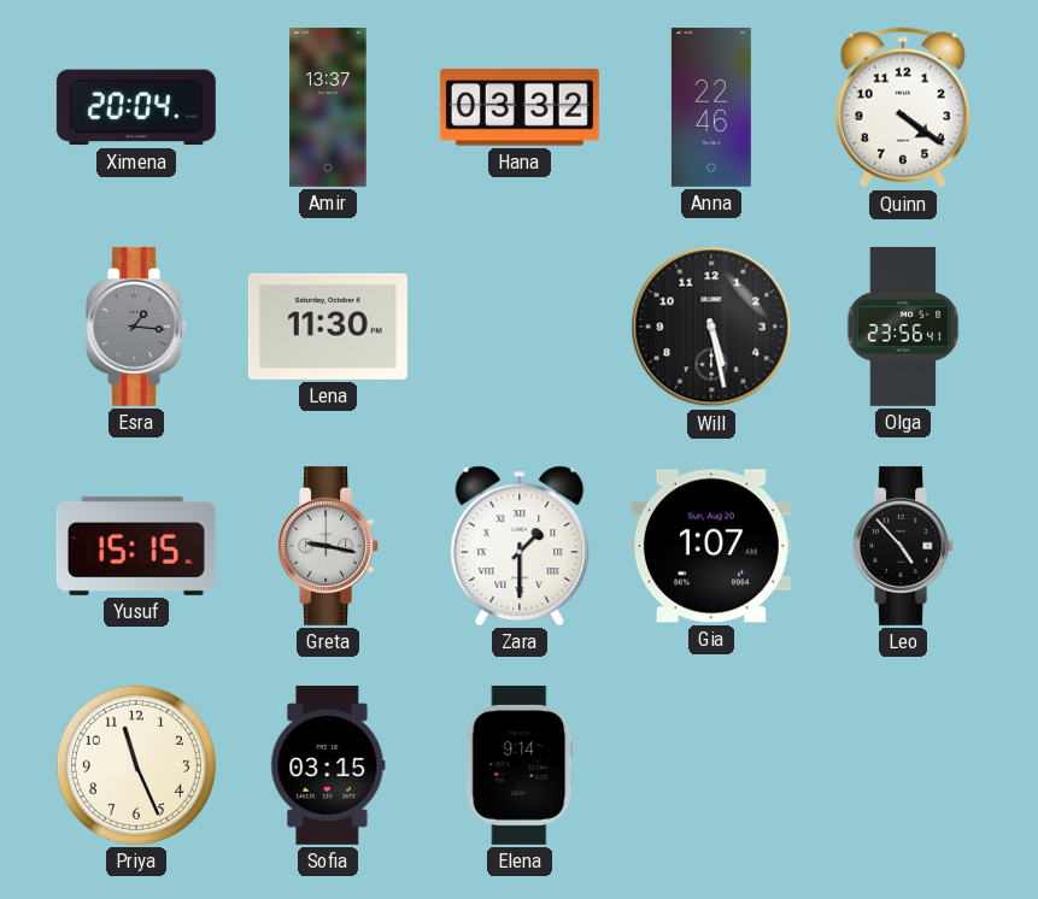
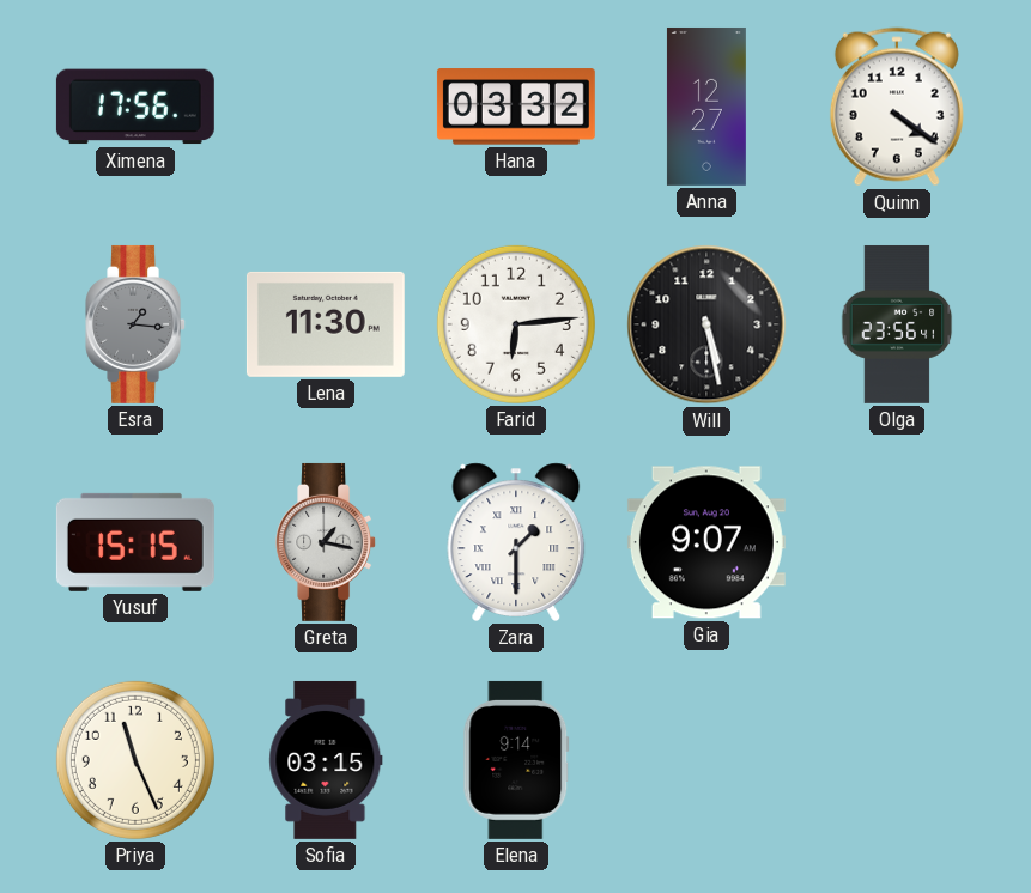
Ximena: 20:04 -> 17:56
Amir: 13:37 -> none
Anna: 22:46 -> 12:27
Farid: none -> 6:14
Greta: 9:17 -> 1:17
Gia: 1:07 -> 9:07
Leo: 4:53 -> none
